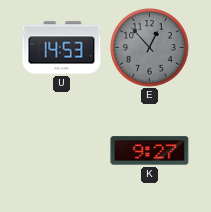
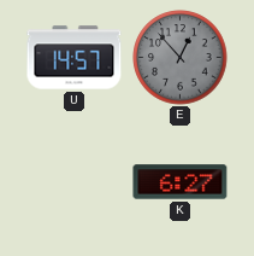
U: 14:53 -> 14:57
K: 9:27 -> 6:27
